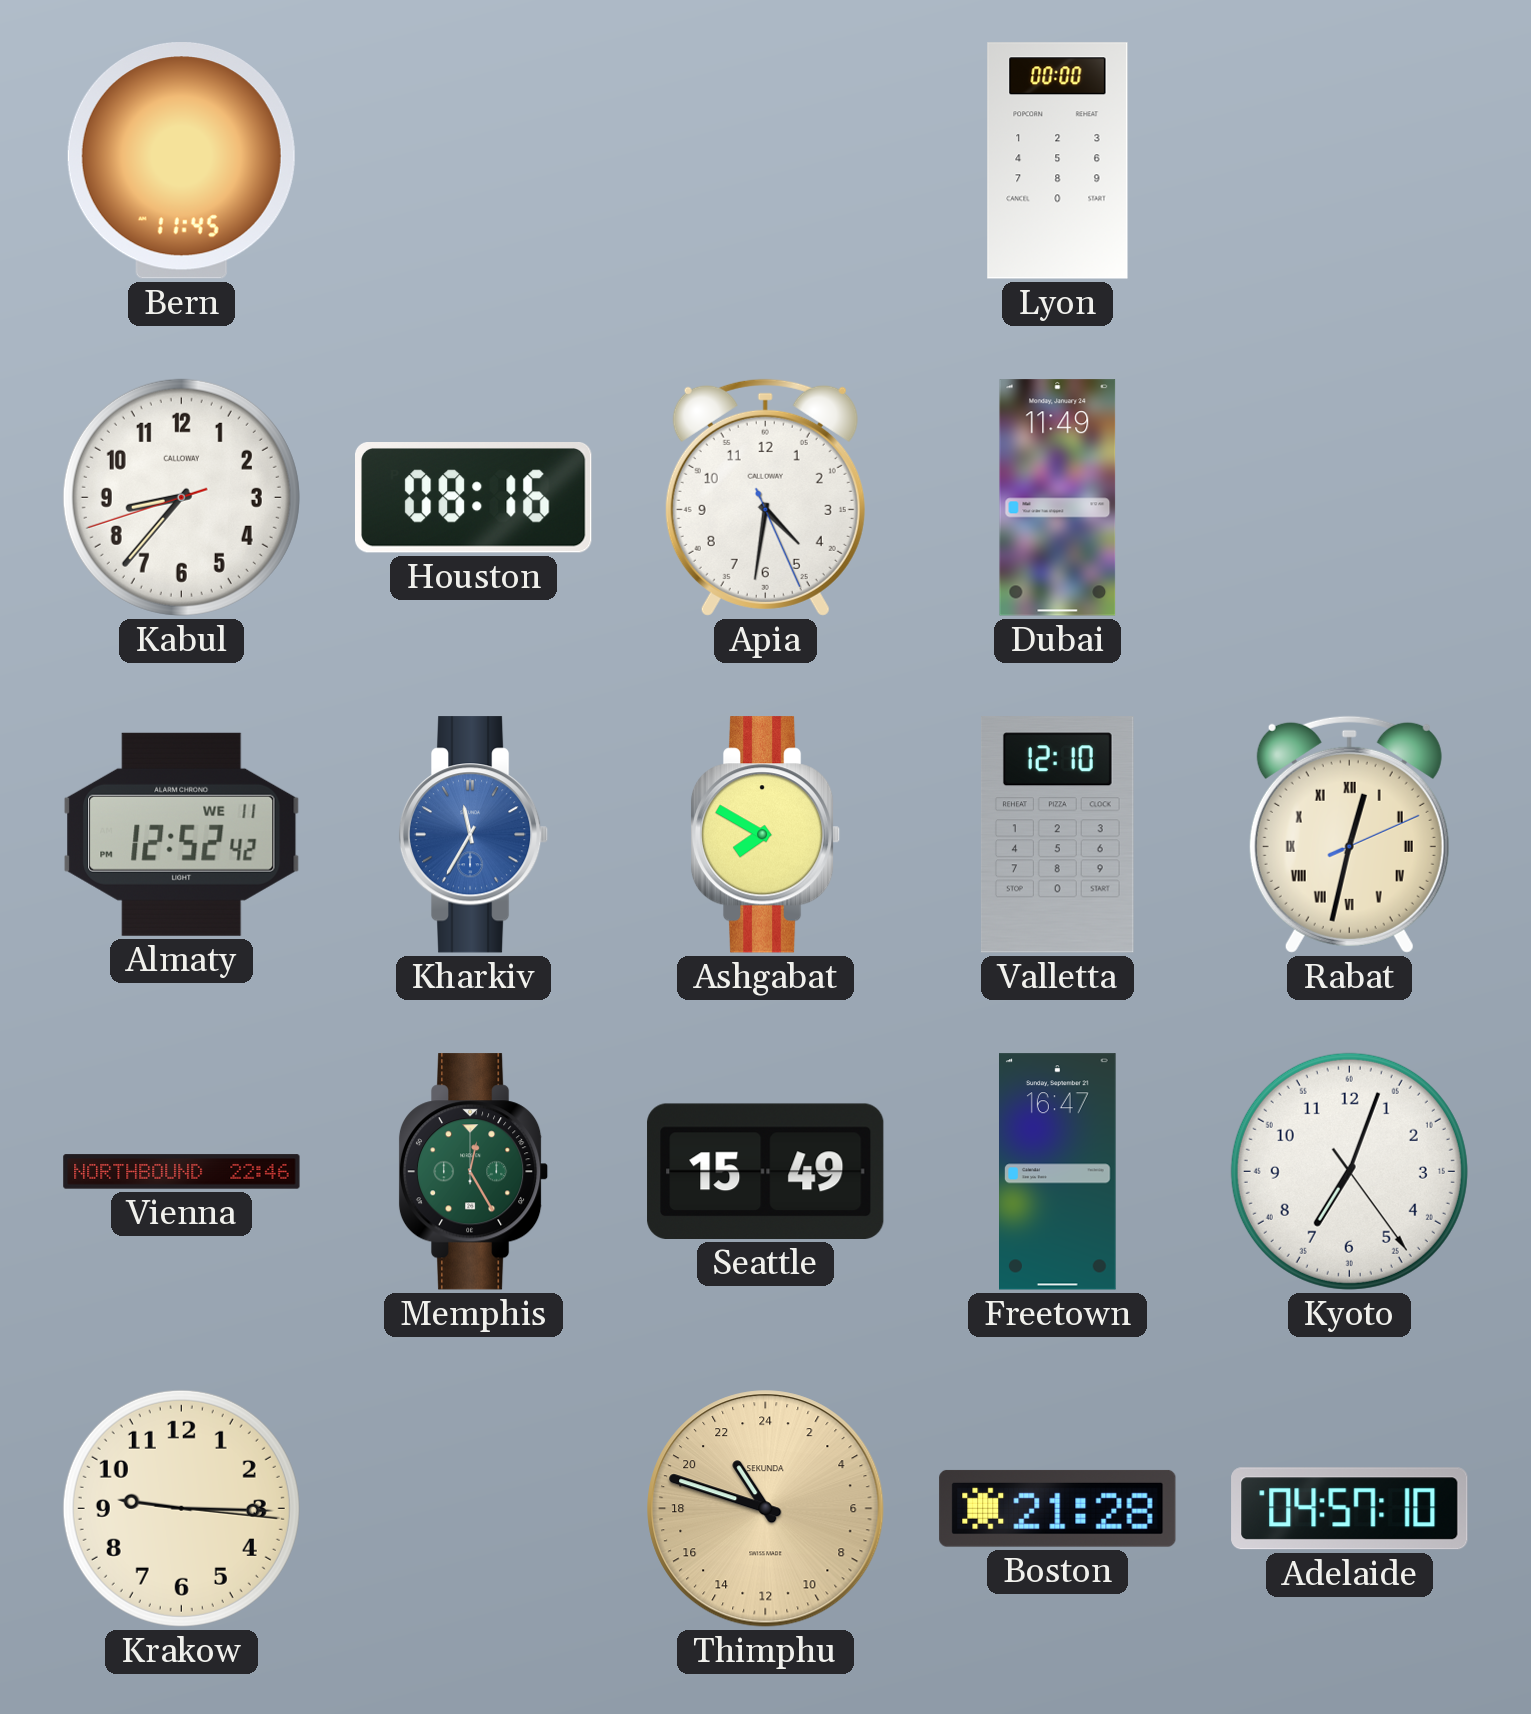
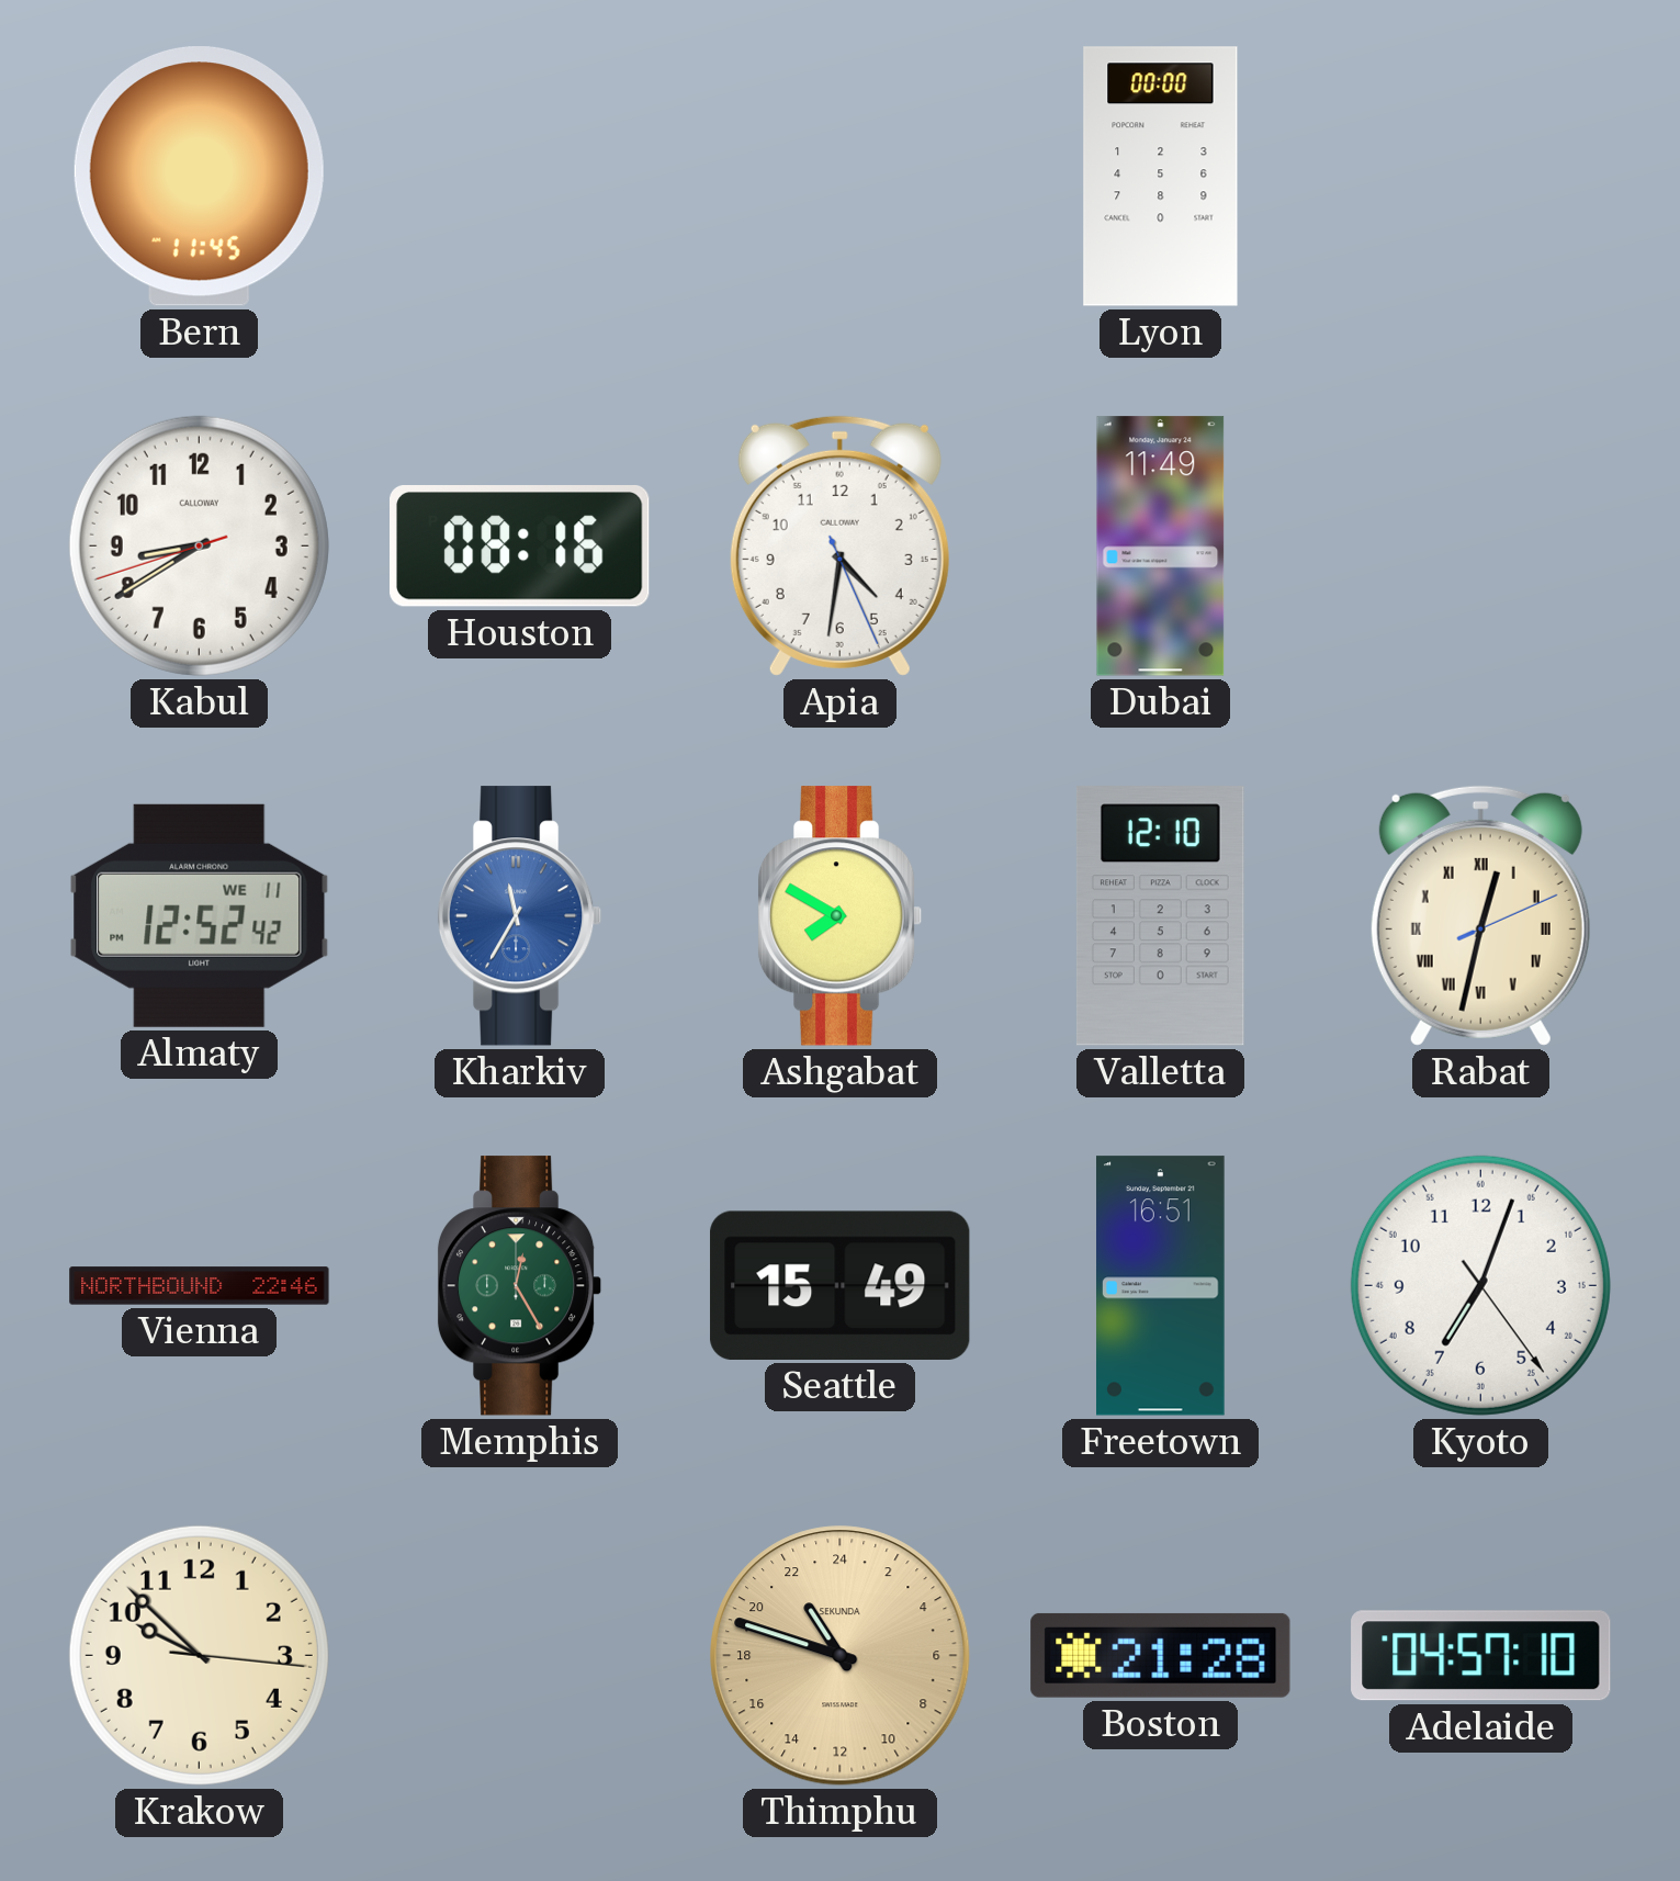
Kabul: 8:36 -> 8:39
Freetown: 16:47 -> 16:51
Krakow: 9:15 -> 9:52
